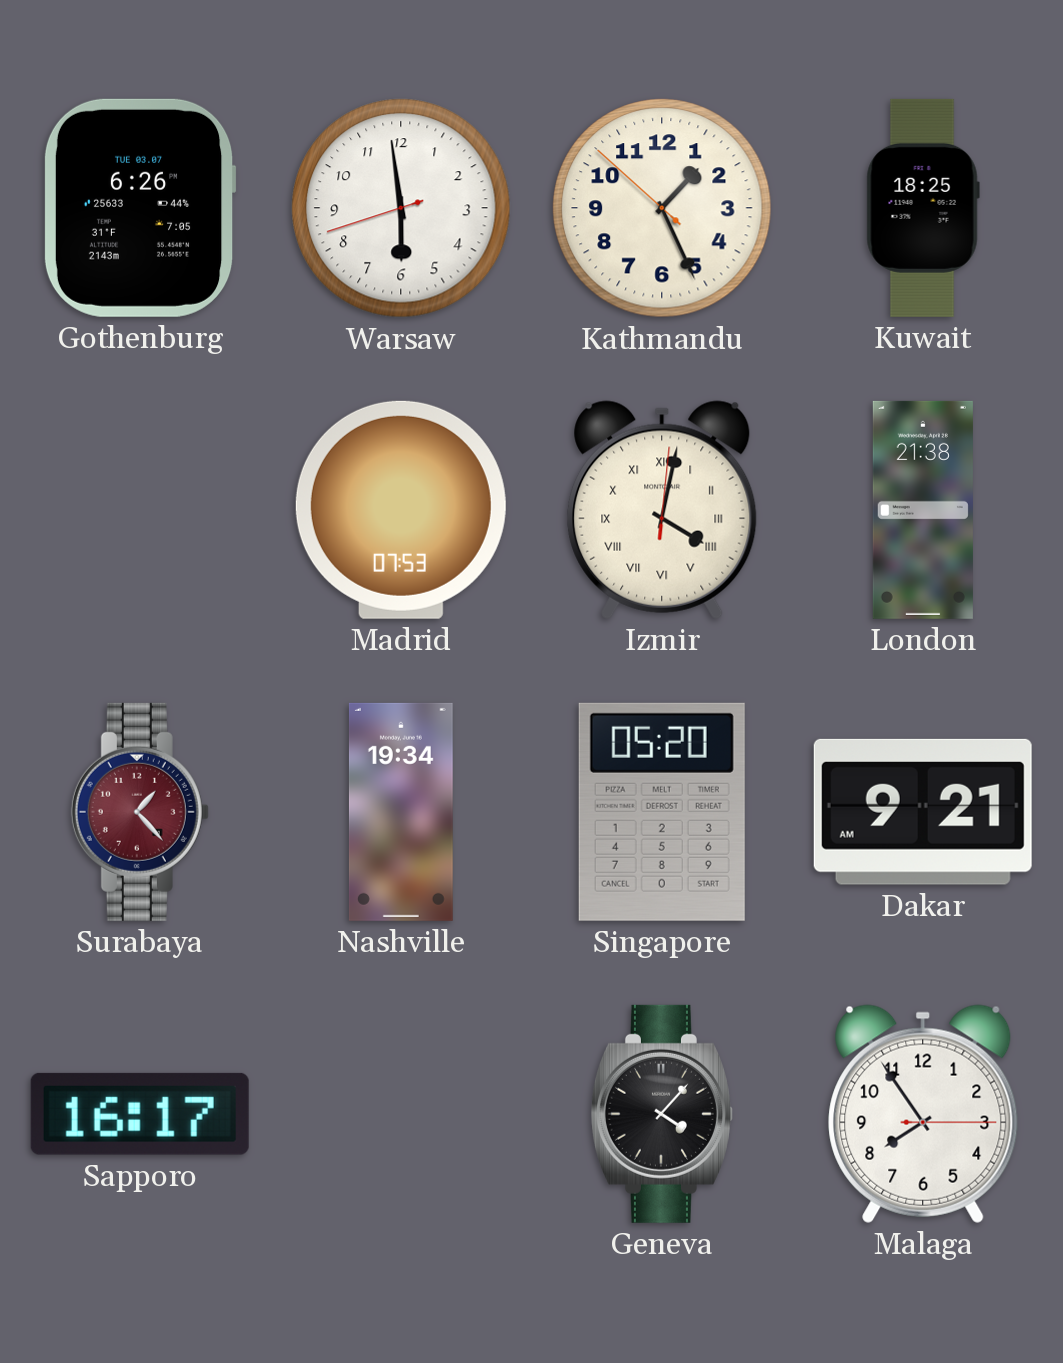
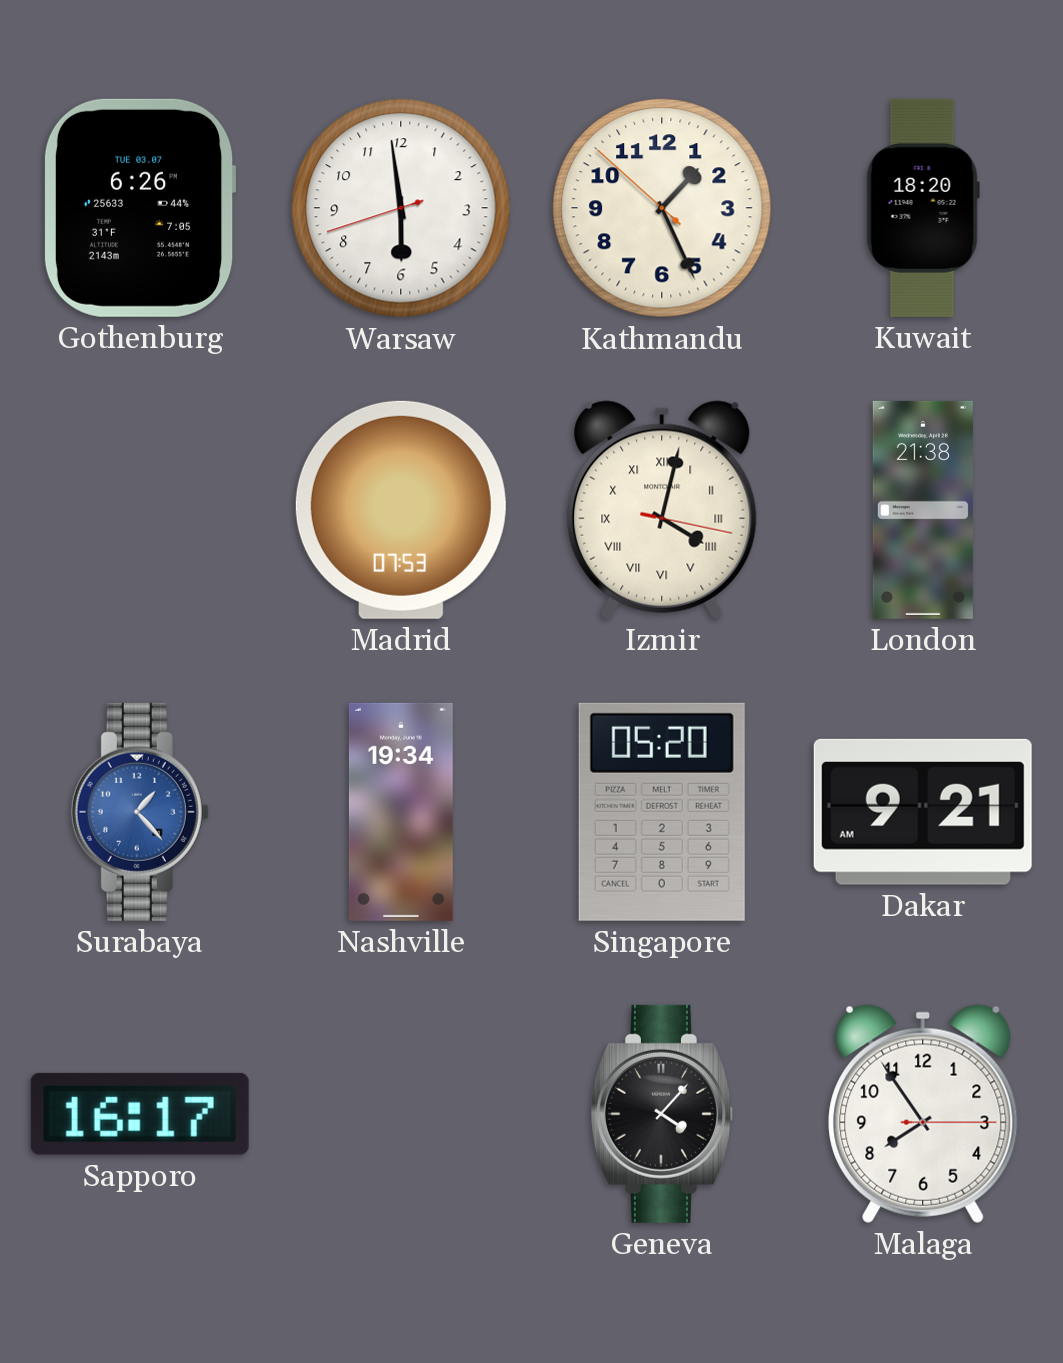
Kuwait: 18:25 -> 18:20
Izmir: 4:02:01 -> 4:02:17
Surabaya dial: burgundy -> blue
